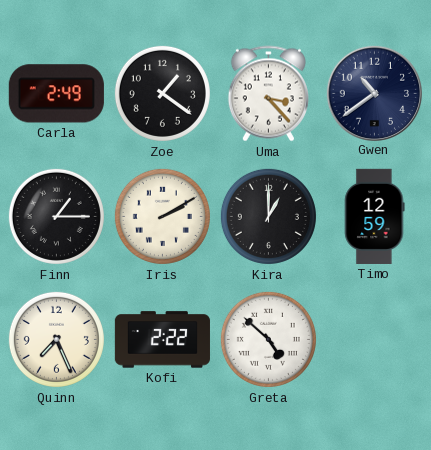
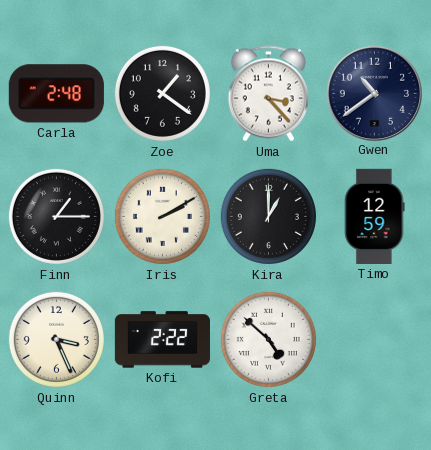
Carla: 2:49 -> 2:48
Quinn: 7:26 -> 3:26
